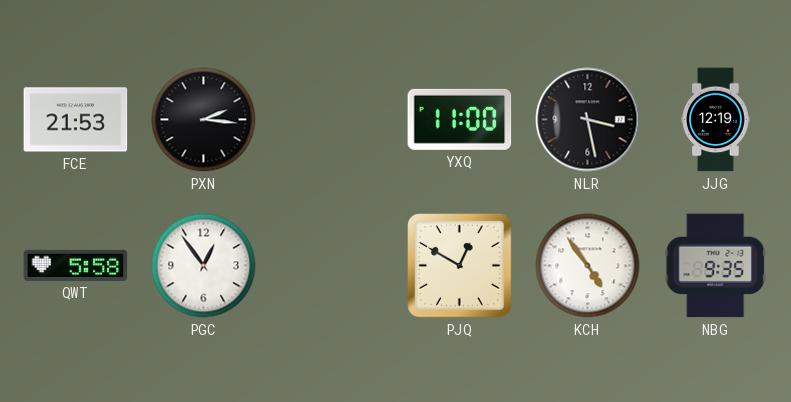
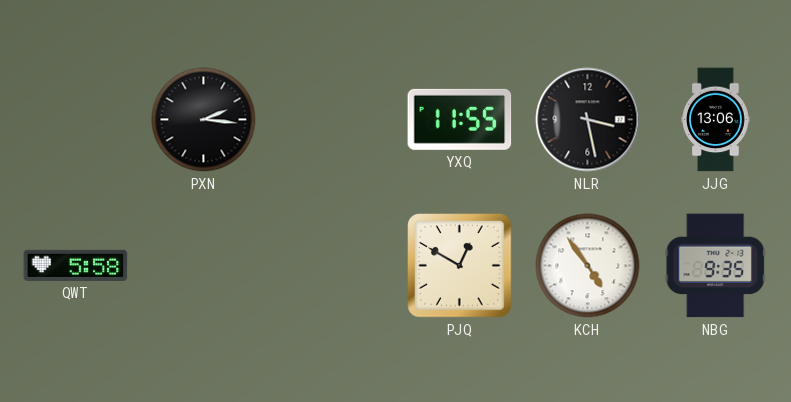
FCE: 21:53 -> none
YXQ: 11:00 -> 11:55
JJG: 12:19 -> 13:06
PGC: 12:54 -> none
